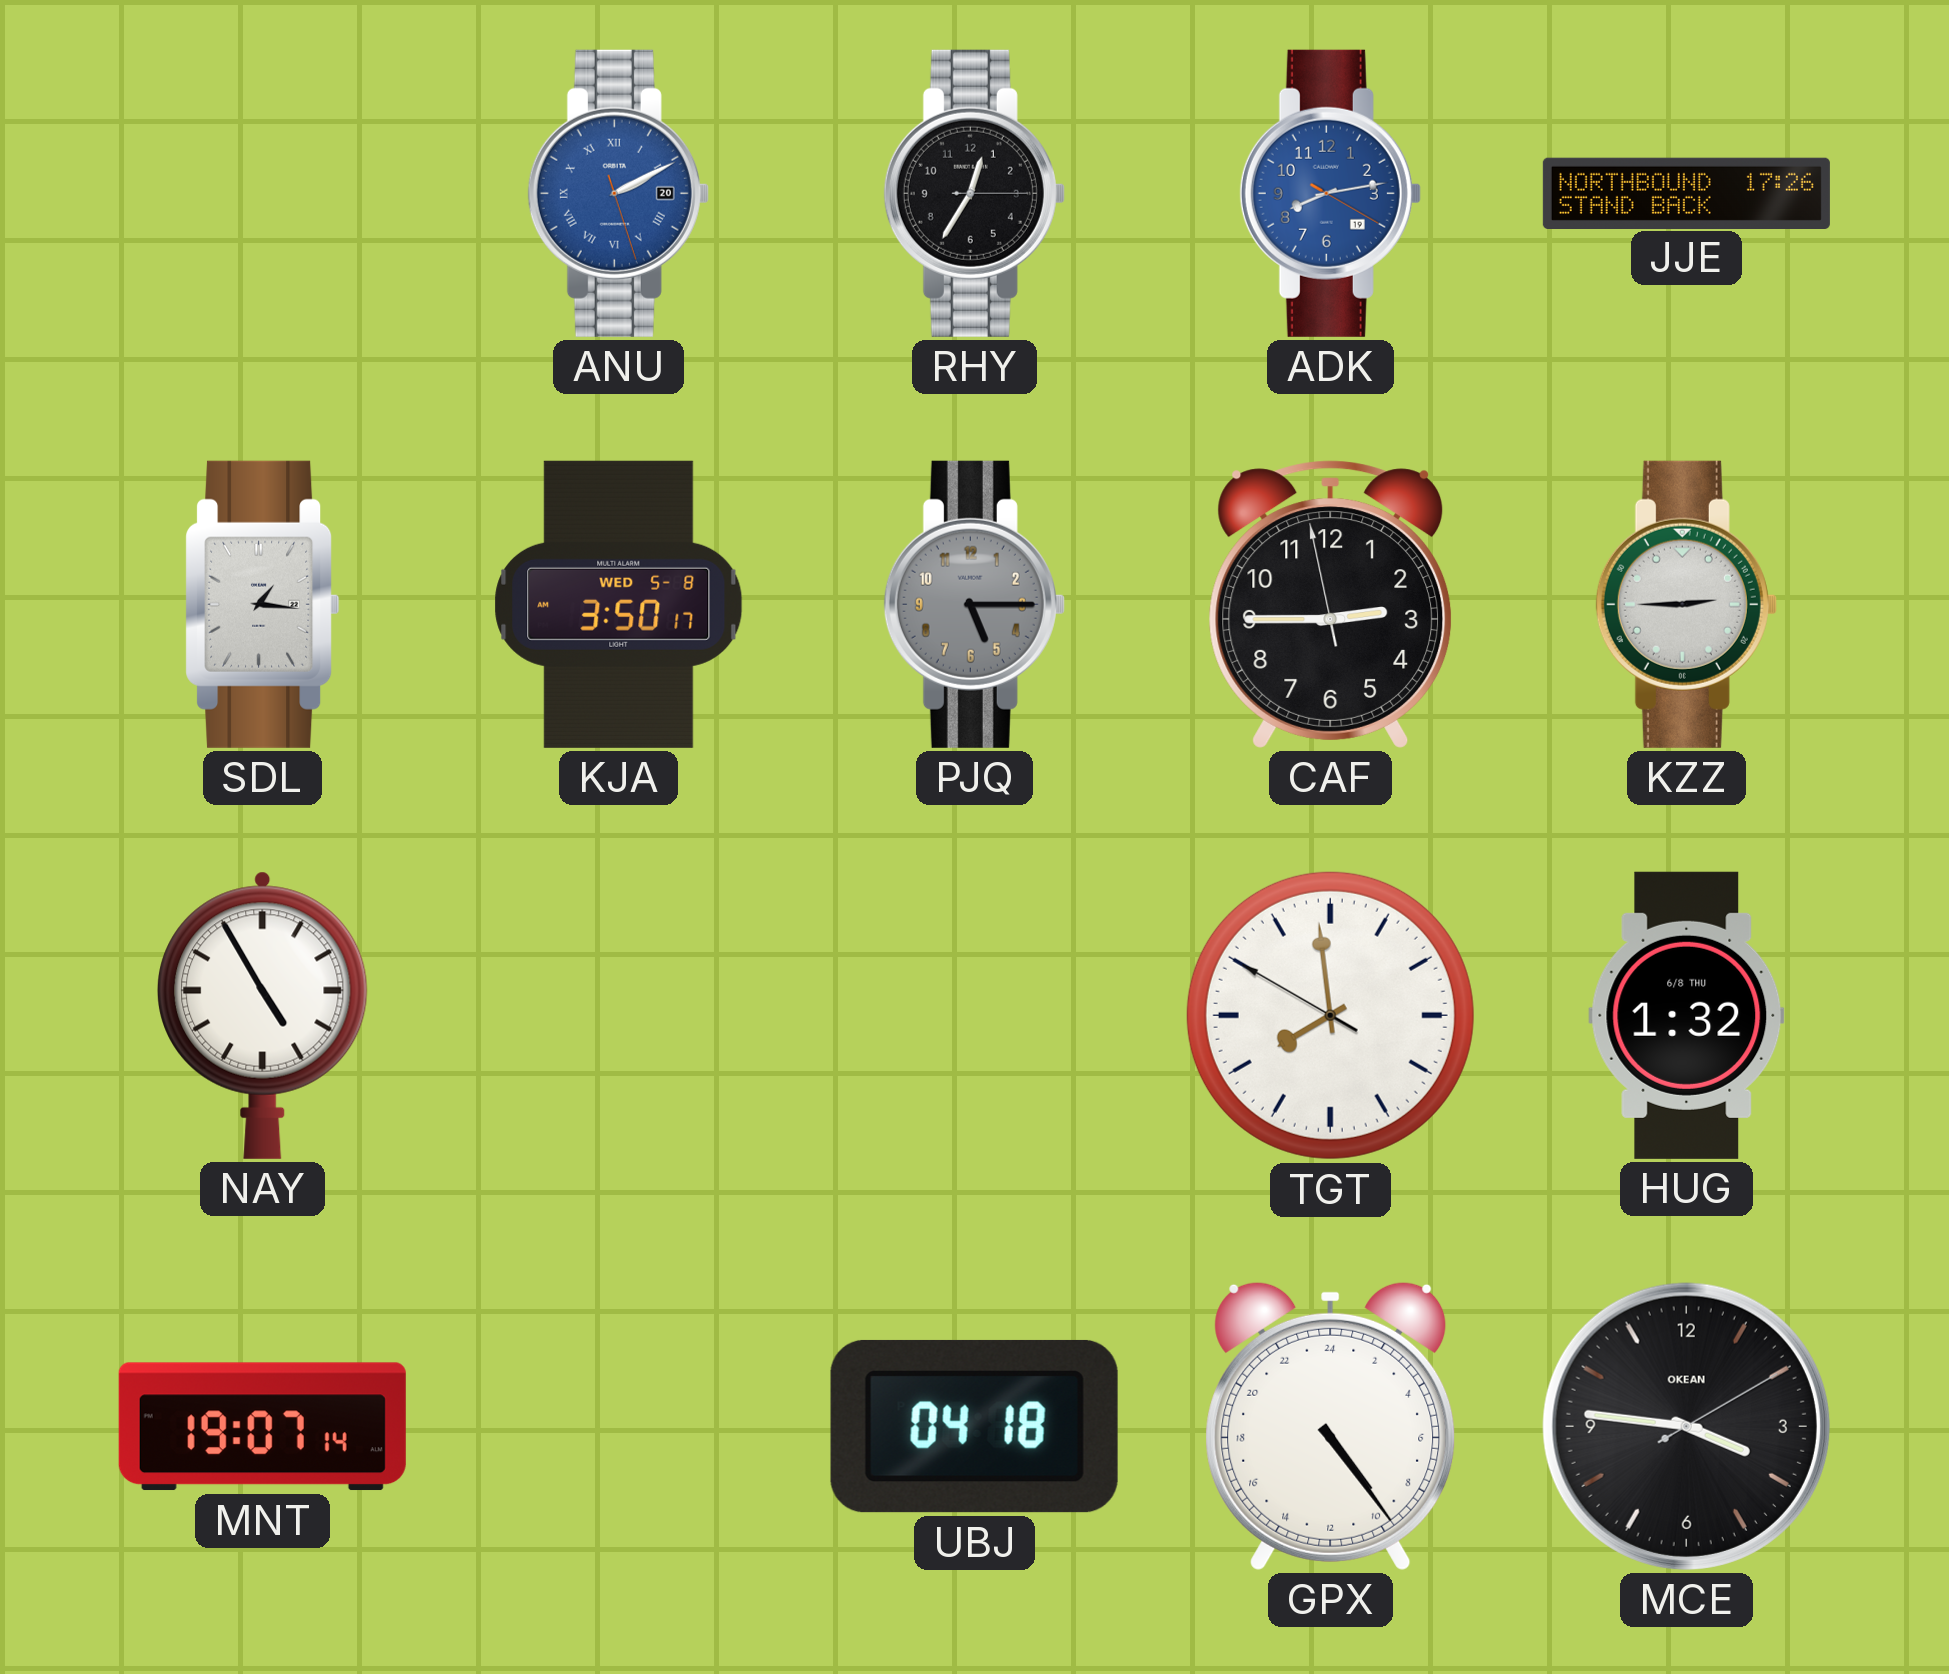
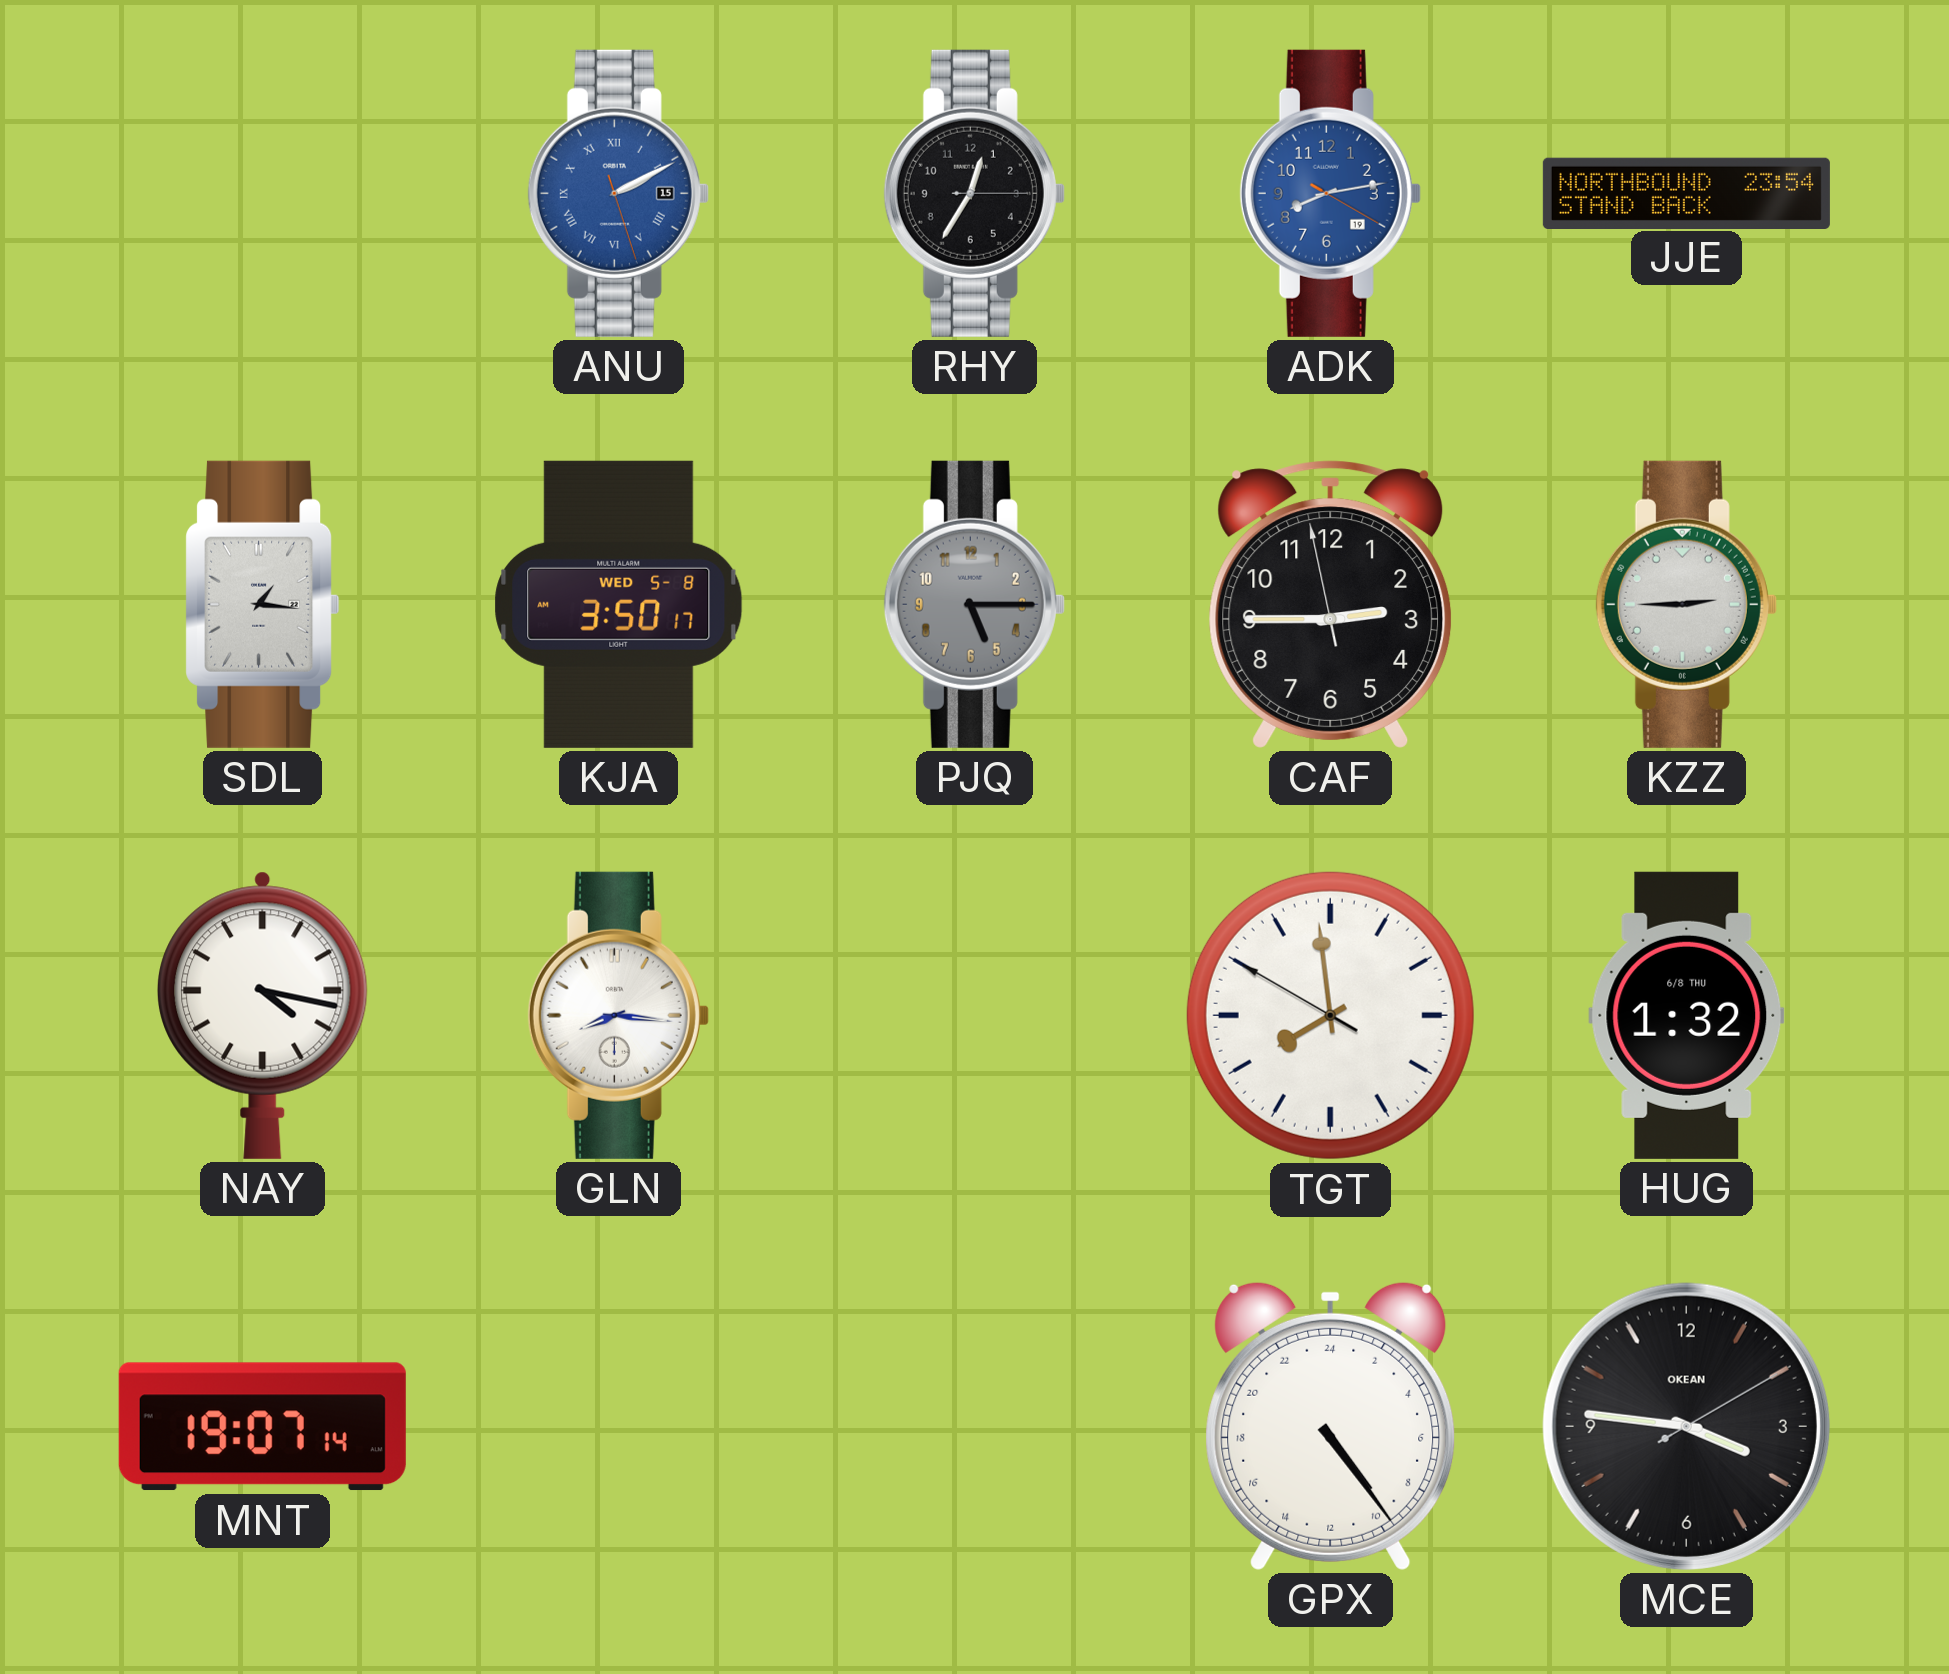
ANU date: 20 -> 15
JJE: 17:26 -> 23:54
NAY: 4:55 -> 4:17
GLN: none -> 8:16
UBJ: 04:18 -> none
